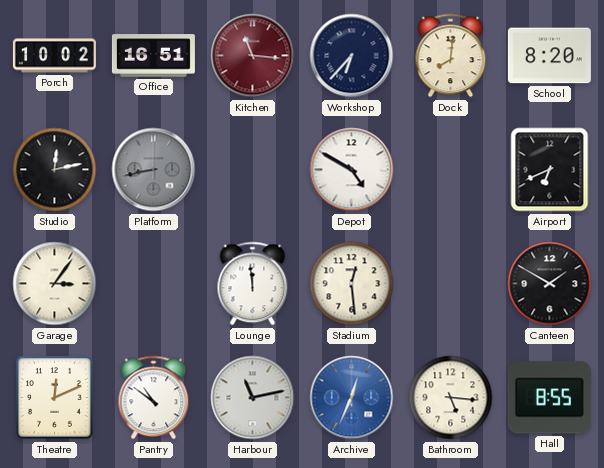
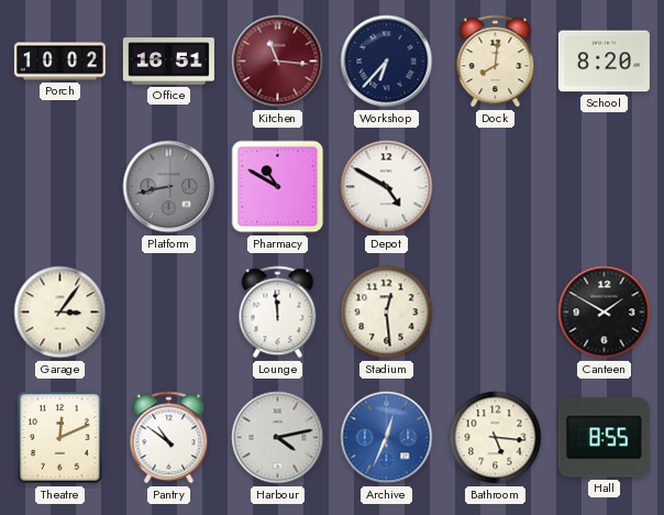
Studio: 12:13 -> none
Pharmacy: none -> 10:50
Airport: 6:41 -> none
Harbour: 11:13 -> 4:13
